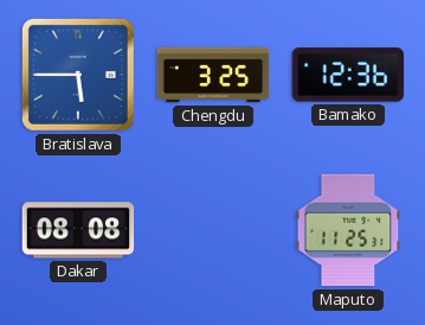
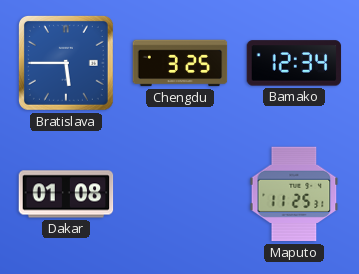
Bamako: 12:36 -> 12:34
Dakar: 08:08 -> 01:08
